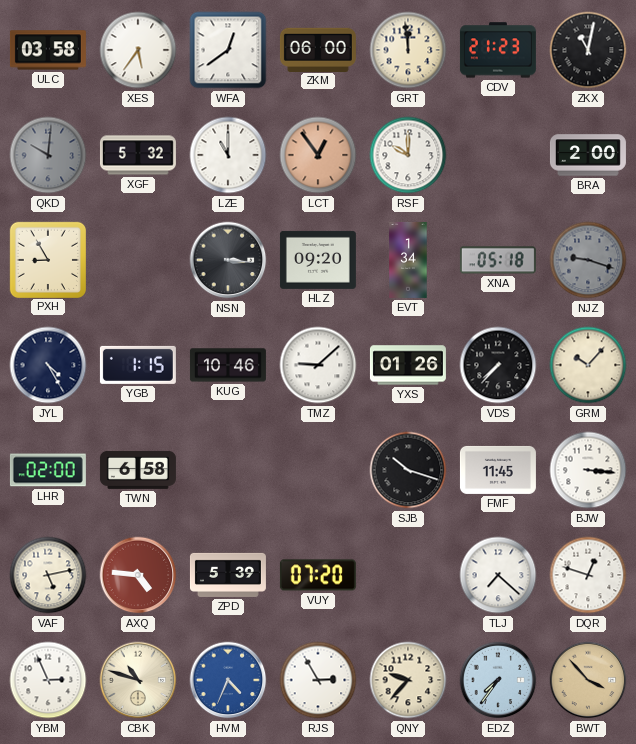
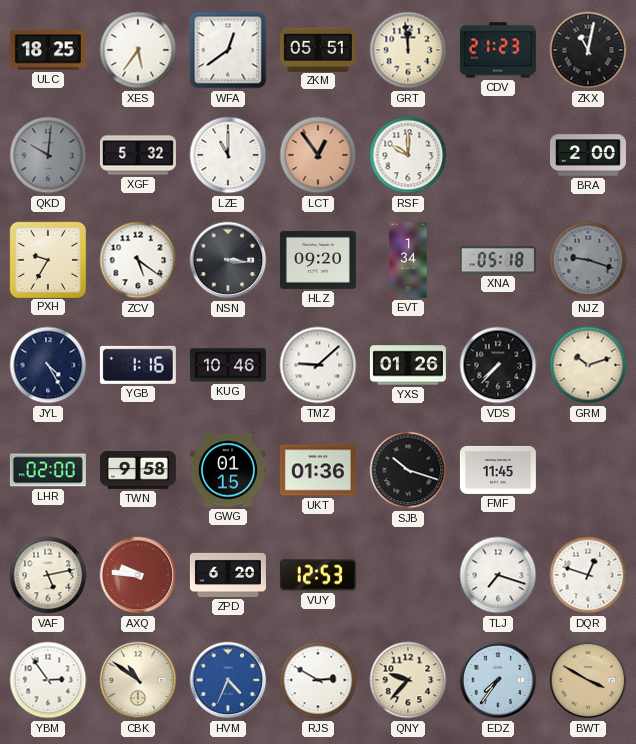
ULC: 03:58 -> 18:25
ZKM: 06:00 -> 05:51
PXH: 8:55 -> 9:35
ZCV: none -> 5:21
YGB: 1:15 -> 1:16
GRM: 10:07 -> 10:12
TWN: 6:58 -> 9:58
GWG: none -> 01:15
UKT: none -> 01:36
BJW: 3:16 -> none
AXQ: 4:46 -> 9:46
ZPD: 5:39 -> 6:20
VUY: 07:20 -> 12:53
TLJ: 7:22 -> 7:18
YBM: 2:56 -> 2:54
CBK: 10:48 -> 10:51
RJS: 2:55 -> 2:50
BWT: 3:53 -> 3:50
